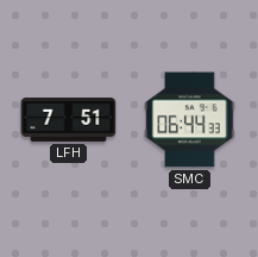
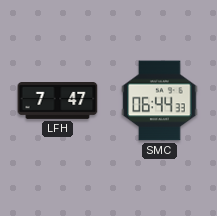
LFH: 7:51 -> 7:47
